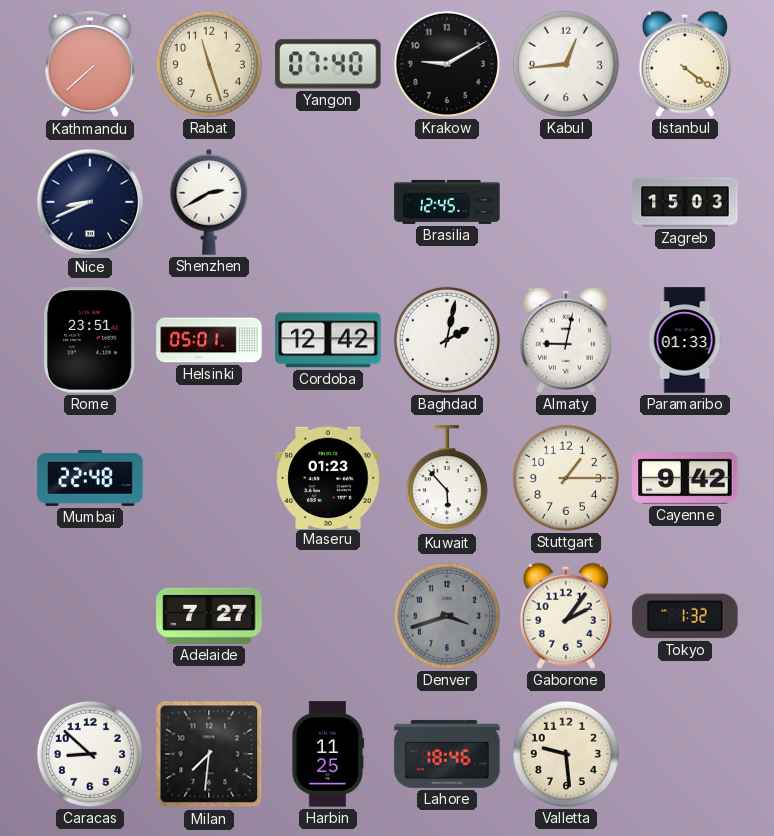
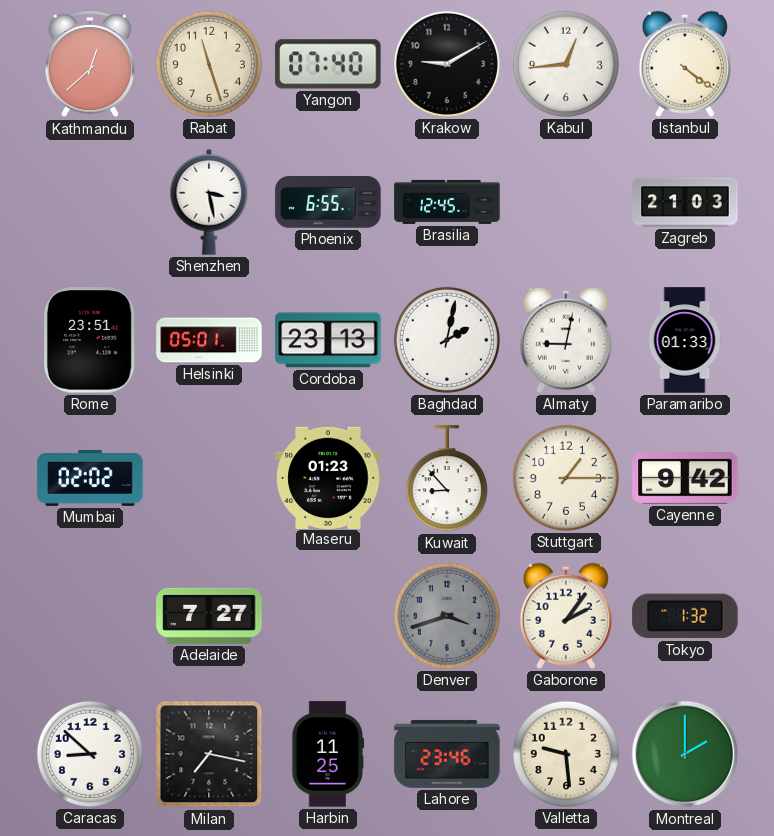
Kathmandu: 7:38 -> 12:38
Nice: 8:41 -> none
Shenzhen: 2:40 -> 3:28
Phoenix: none -> 6:55
Zagreb: 15:03 -> 21:03
Cordoba: 12:42 -> 23:13
Mumbai: 22:48 -> 02:02
Kuwait: 5:53 -> 8:53
Milan: 7:31 -> 7:17
Lahore: 18:46 -> 23:46
Montreal: none -> 2:00
